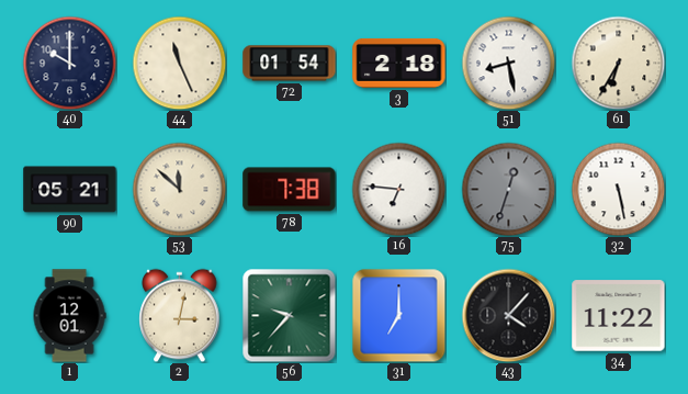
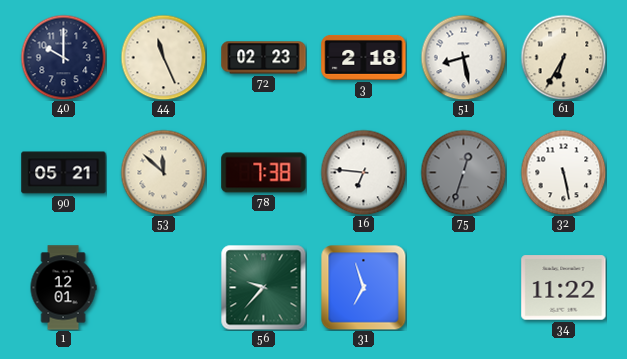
72: 01:54 -> 02:23
2: 3:02 -> none
31: 7:00 -> 6:57
43: 4:07 -> none
